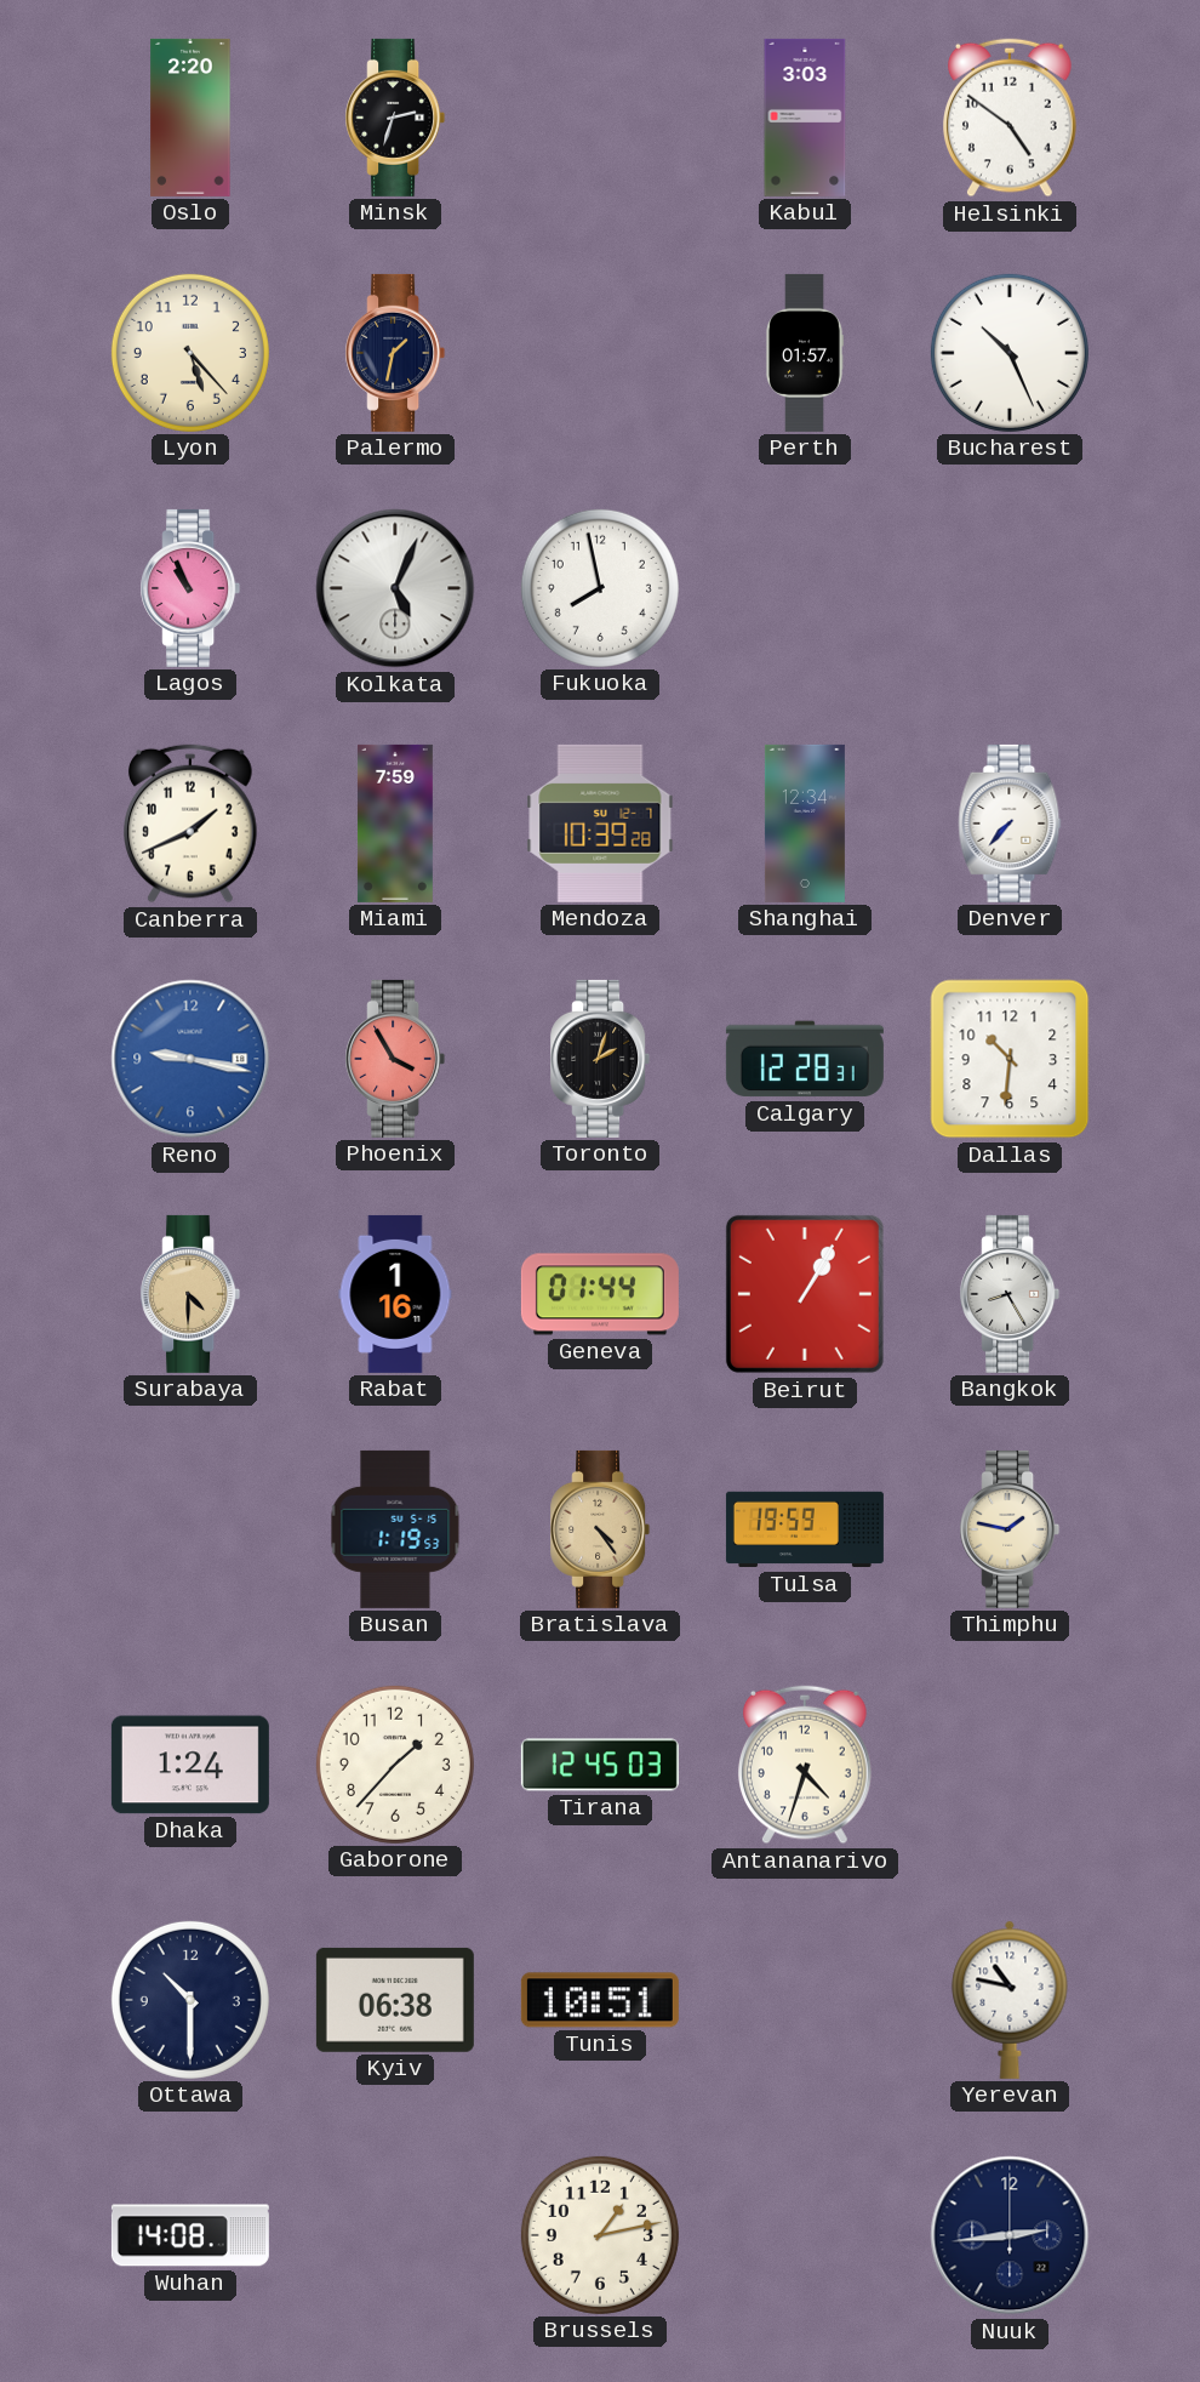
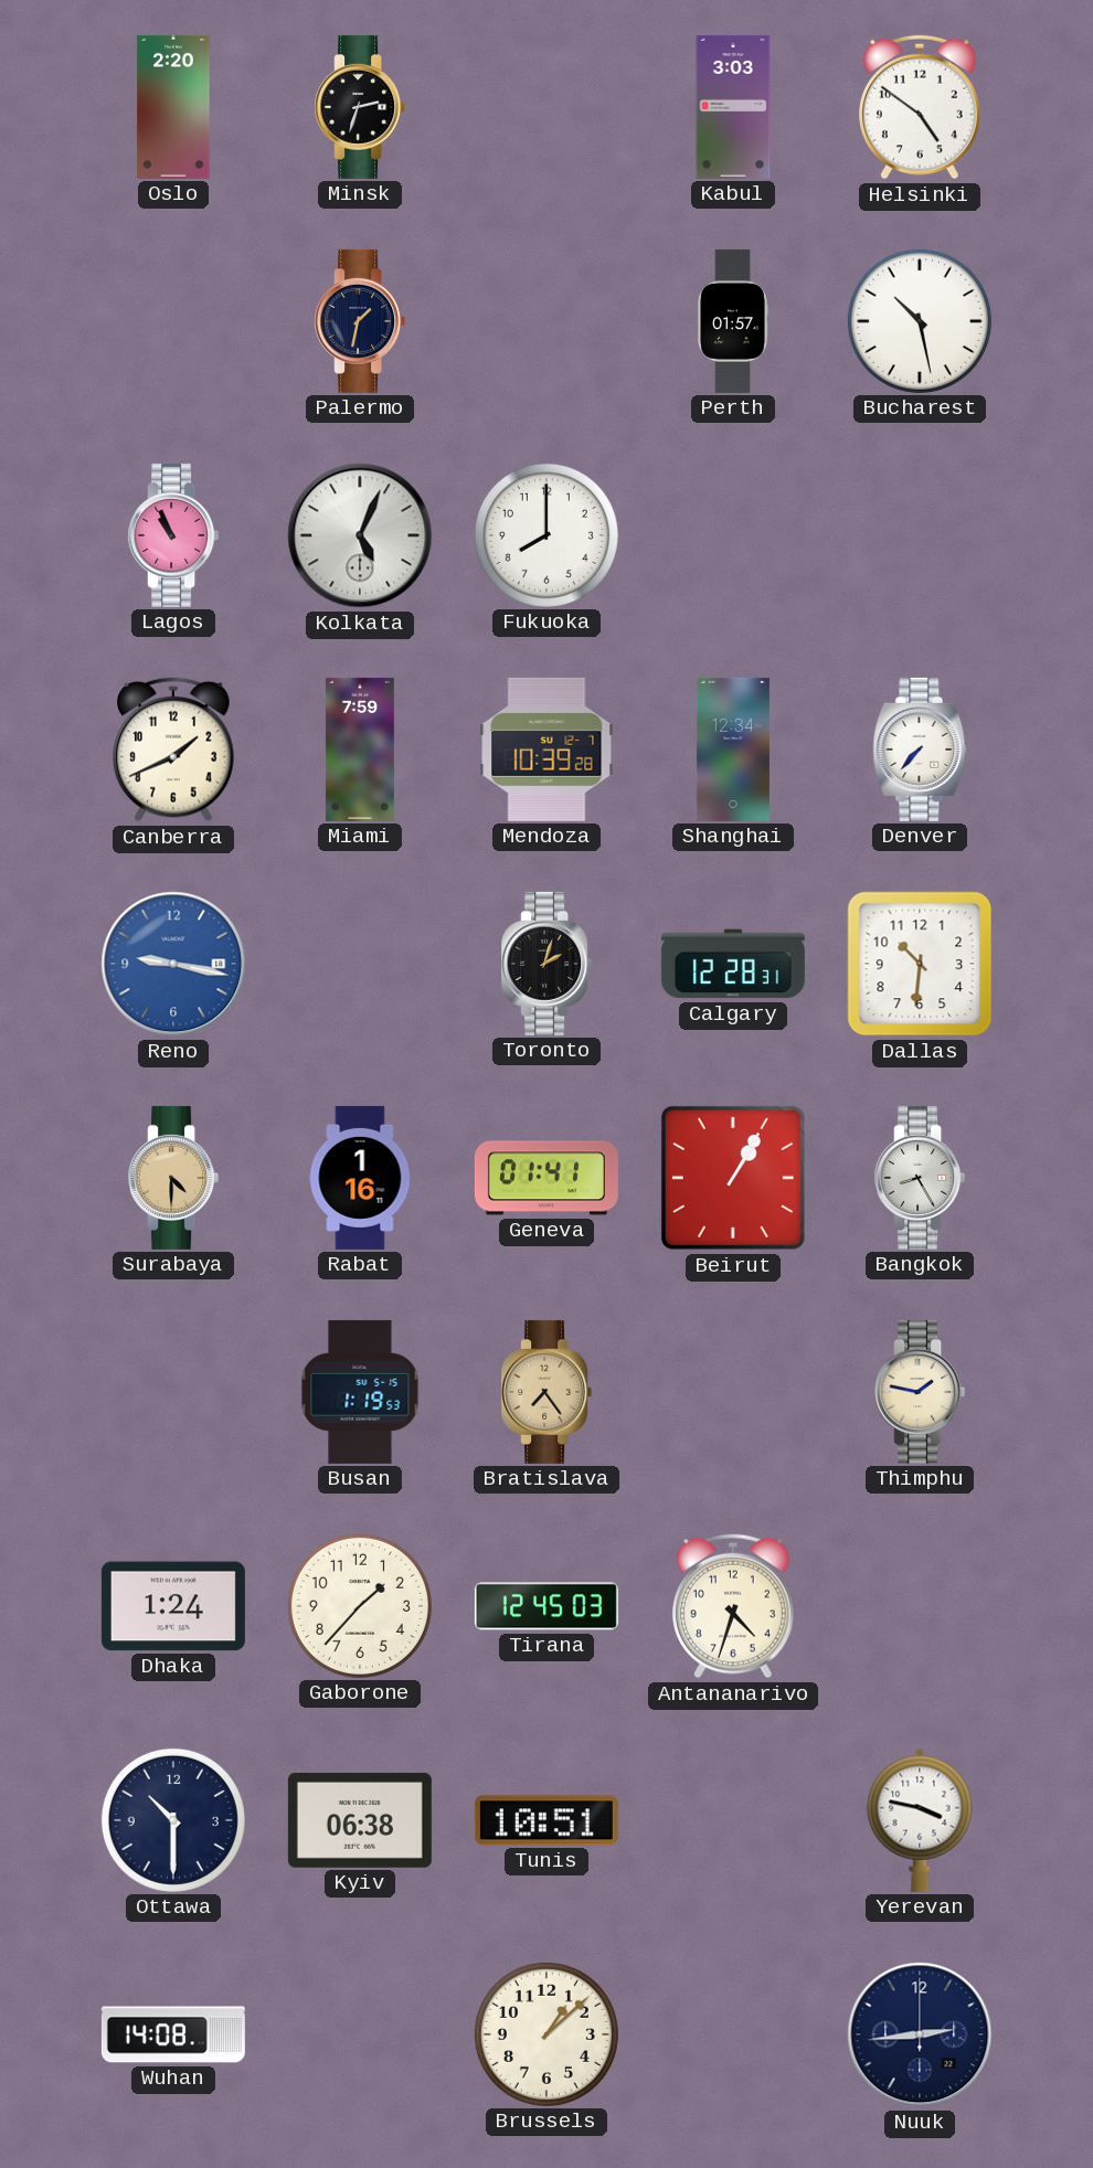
Lyon: 5:23 -> none
Bucharest: 10:26 -> 10:28
Fukuoka: 7:58 -> 8:00
Phoenix: 3:55 -> none
Geneva: 01:44 -> 01:41
Bratislava: 4:24 -> 7:24
Tulsa: 19:59 -> none
Yerevan: 10:47 -> 3:47
Brussels: 1:13 -> 1:08
